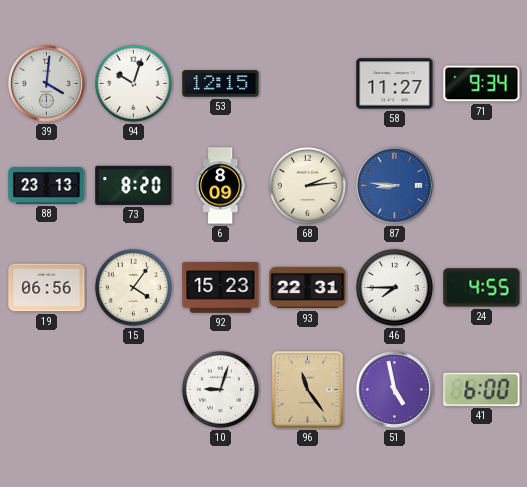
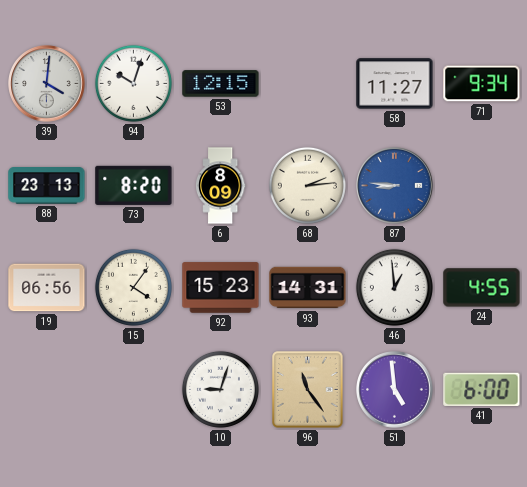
93: 22:31 -> 14:31
46: 7:45 -> 12:59
51: 4:58 -> 4:59
